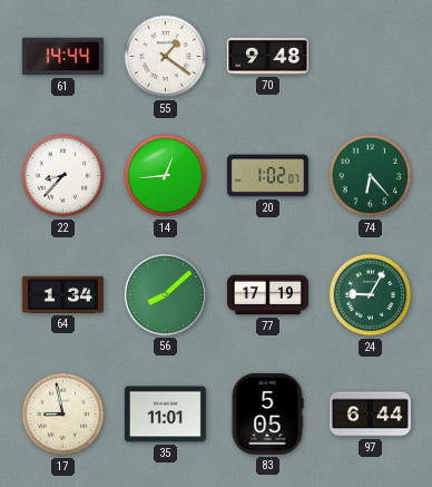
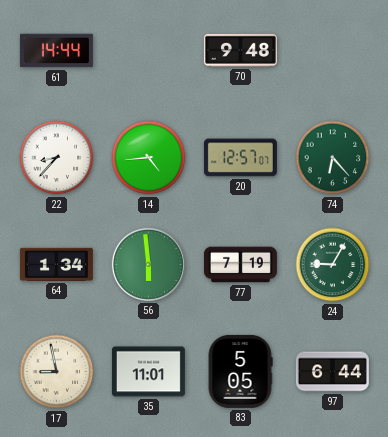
55: 1:21 -> none
14: 12:44 -> 4:44
20: 1:02 -> 12:57
56: 8:08 -> 5:59
77: 17:19 -> 7:19
